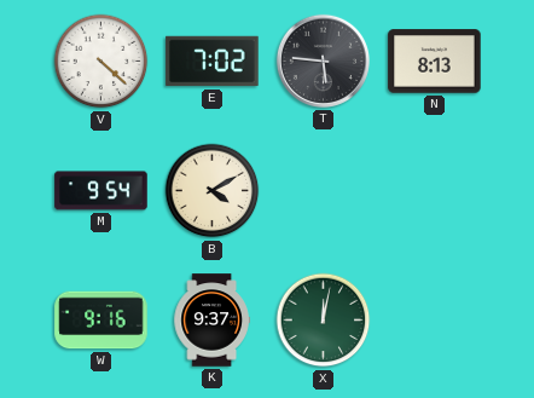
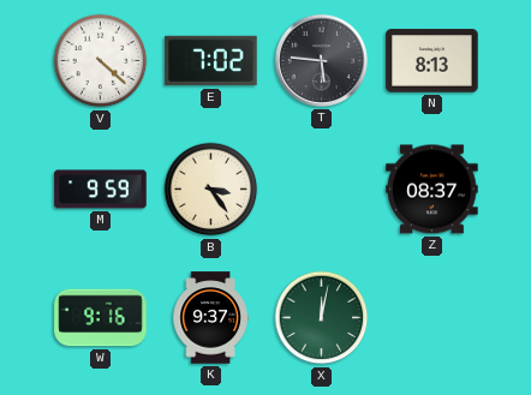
M: 9:54 -> 9:59
B: 4:10 -> 3:24
Z: none -> 08:37
